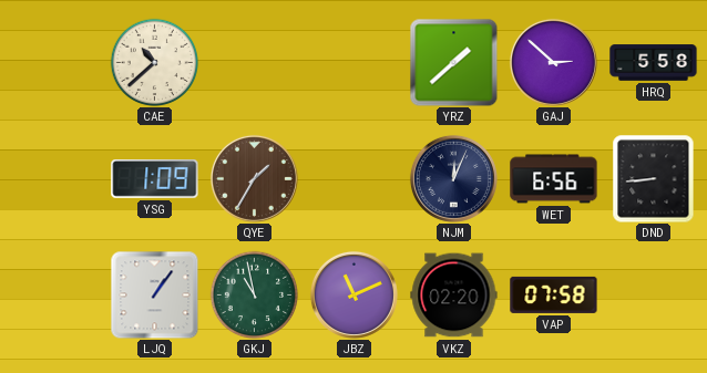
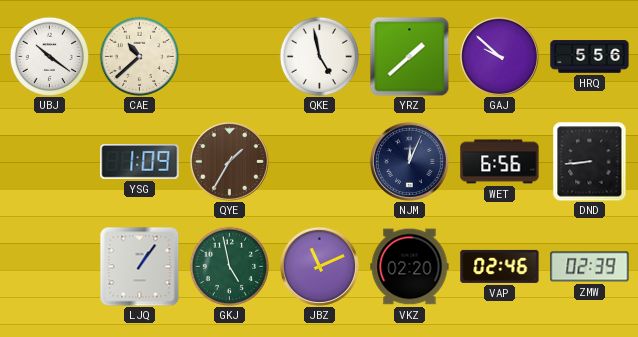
UBJ: none -> 10:21
QKE: none -> 4:58
GAJ: 2:52 -> 9:52
HRQ: 5:58 -> 5:56
GKJ: 10:58 -> 4:58
VAP: 07:58 -> 02:46
ZMW: none -> 02:39
